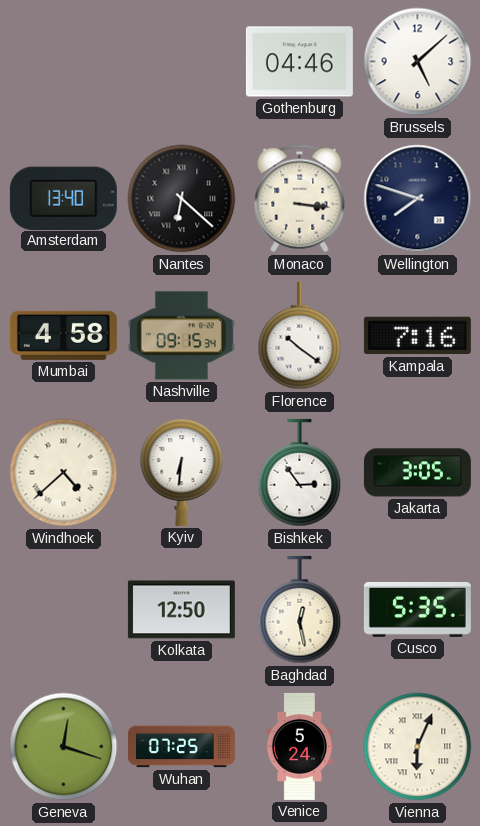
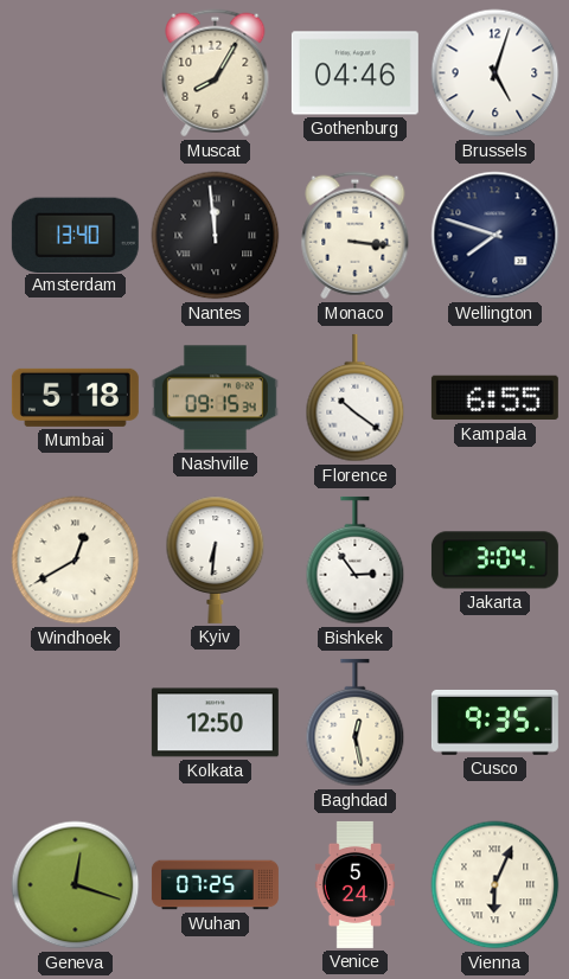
Muscat: none -> 8:05
Brussels: 5:08 -> 5:03
Nantes: 6:22 -> 11:59
Mumbai: 4:58 -> 5:18
Kampala: 7:16 -> 6:55
Windhoek: 4:38 -> 12:40
Jakarta: 3:05 -> 3:04
Cusco: 5:35 -> 9:35
